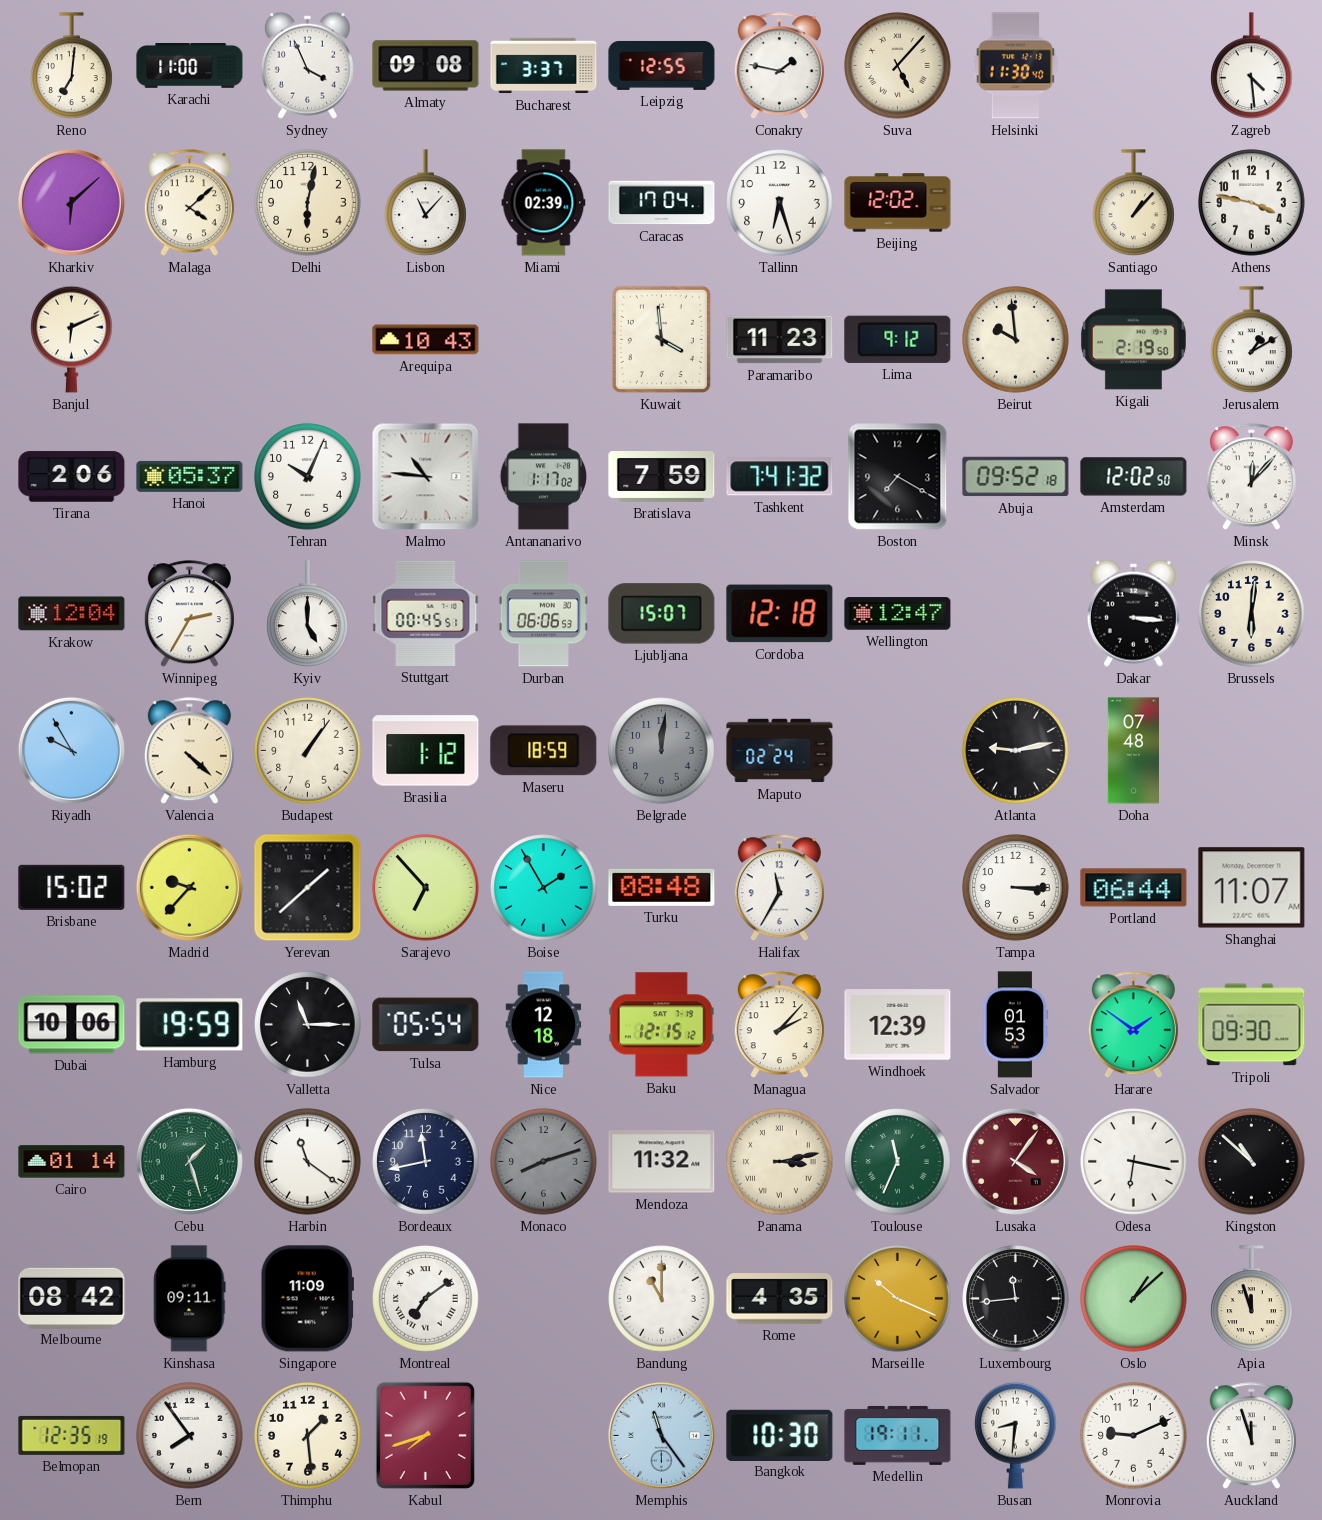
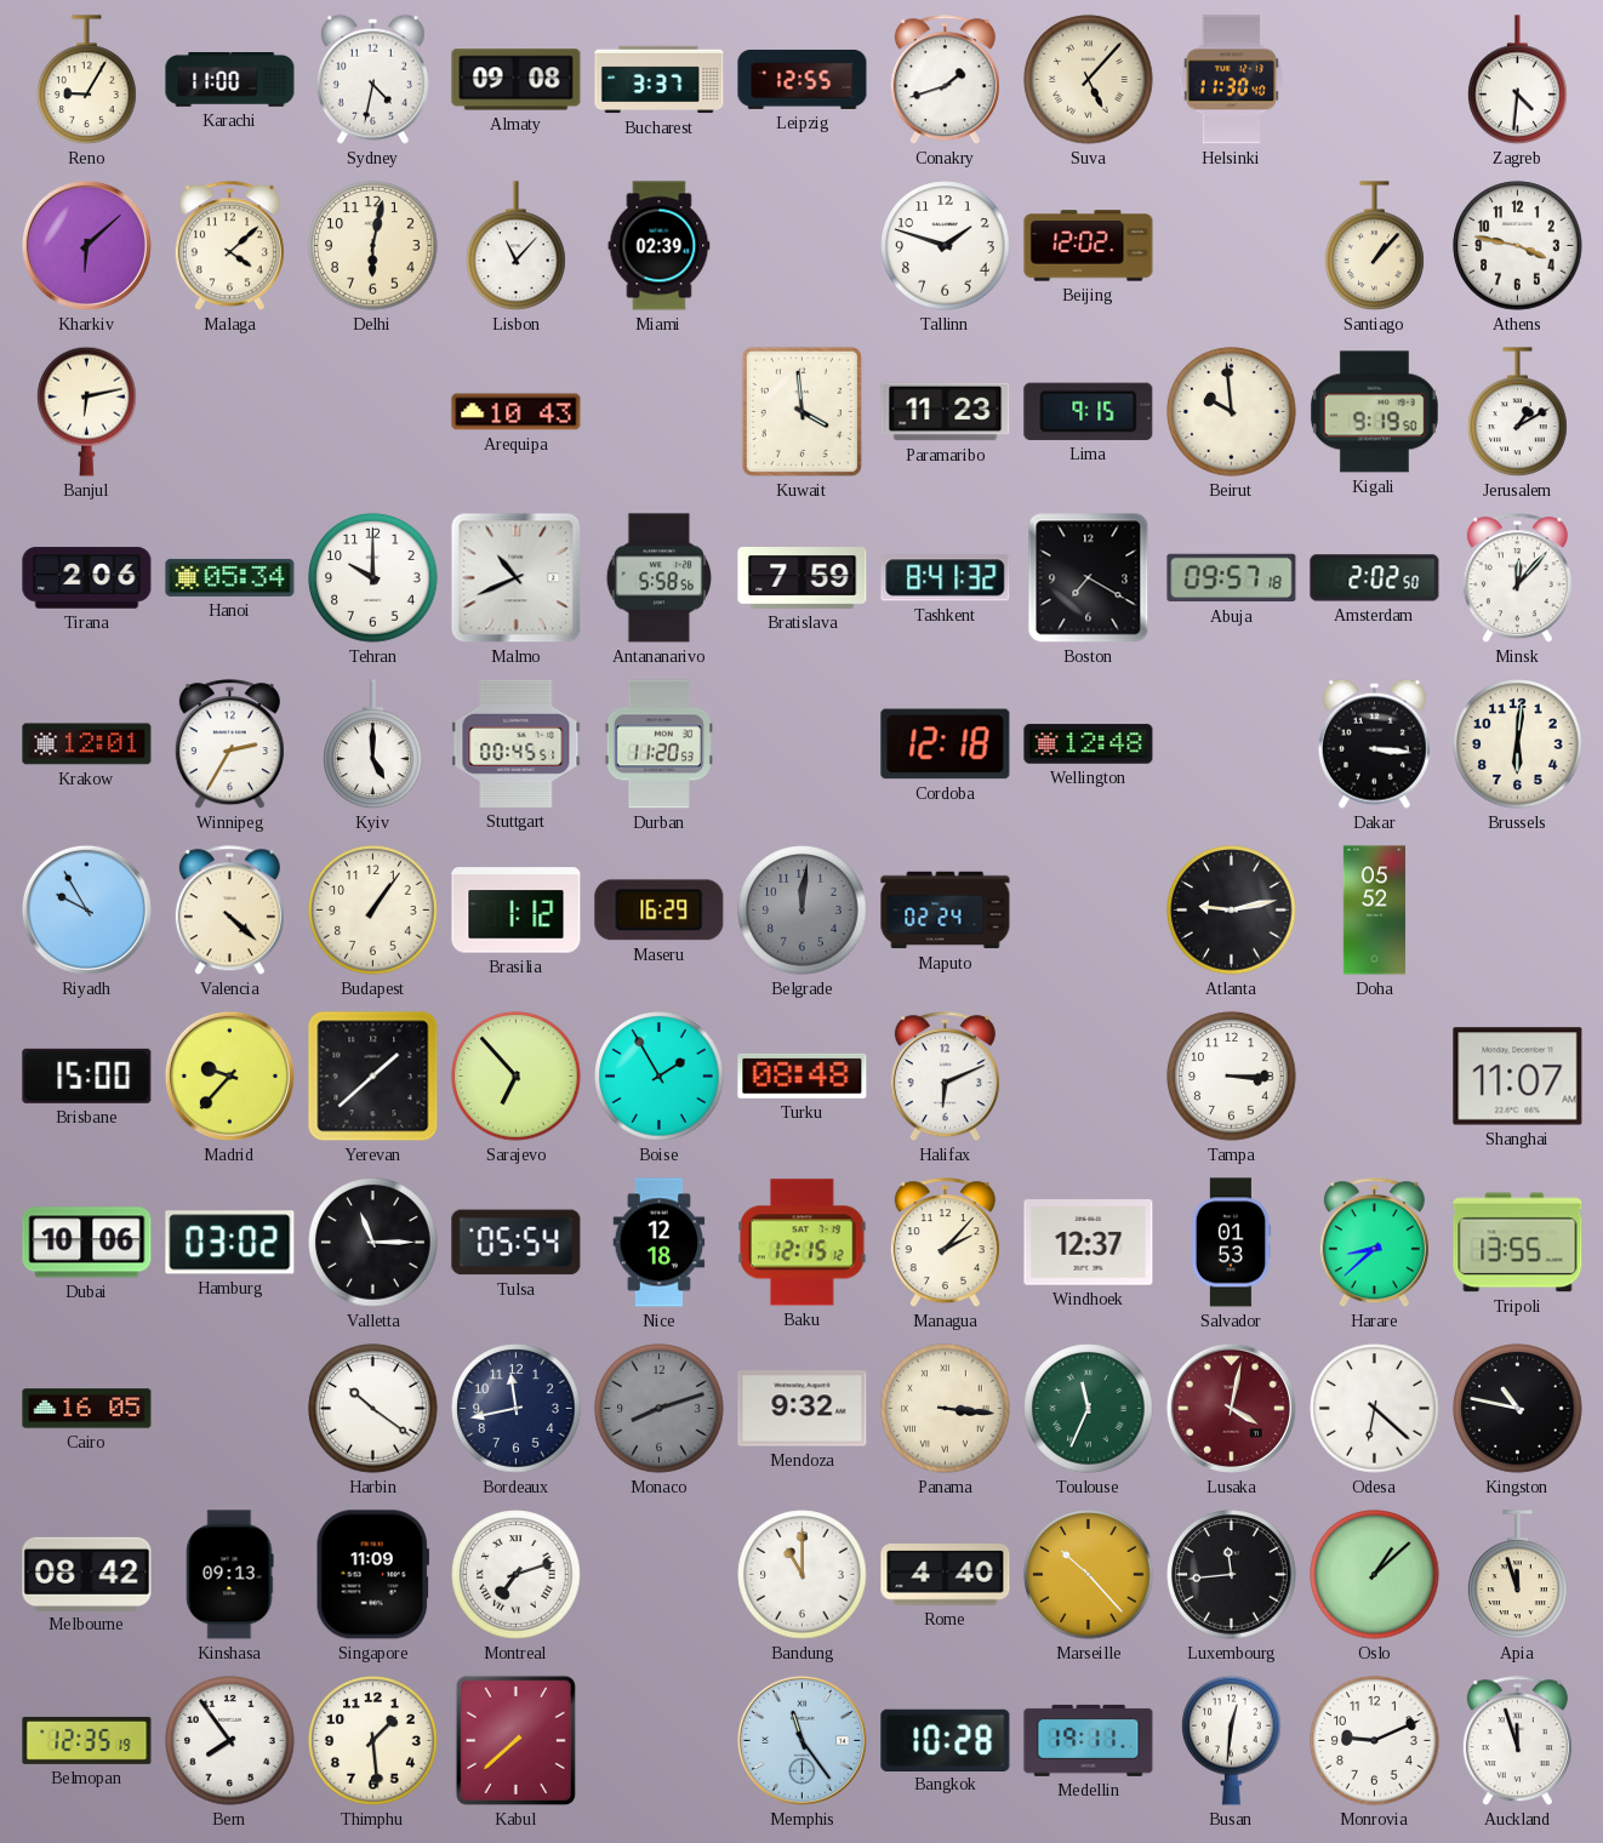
Reno: 7:01 -> 9:05
Sydney: 3:56 -> 4:32
Conakry: 1:47 -> 1:42
Zagreb: 4:29 -> 4:31
Caracas: 17:04 -> none
Tallinn: 6:27 -> 1:48
Banjul: 6:11 -> 6:13
Lima: 9:12 -> 9:15
Kigali: 2:19 -> 9:19
Hanoi: 05:37 -> 05:34
Tehran: 10:04 -> 10:00
Malmo: 10:46 -> 10:41
Antananarivo: 1:17 -> 5:58
Tashkent: 7:41 -> 8:41
Abuja: 09:52 -> 09:57
Amsterdam: 12:02 -> 2:02
Krakow: 12:04 -> 12:01
Durban: 06:06 -> 11:20
Ljubljana: 15:07 -> none
Wellington: 12:47 -> 12:48
Maseru: 18:59 -> 16:29
Doha: 07:48 -> 05:52
Brisbane: 15:02 -> 15:00
Halifax: 11:35 -> 6:11
Portland: 06:44 -> none
Hamburg: 19:59 -> 03:02
Windhoek: 12:39 -> 12:37
Harare: 1:51 -> 8:38
Tripoli: 09:30 -> 13:55
Cairo: 01:14 -> 16:05
Cebu: 1:27 -> none
Harbin: 11:21 -> 10:21
Mendoza: 11:32 -> 9:32
Panama: 3:13 -> 3:16
Lusaka: 4:06 -> 4:02
Odesa: 6:17 -> 6:22
Kingston: 10:52 -> 10:47
Kinshasa: 09:11 -> 09:13
Montreal: 7:09 -> 7:12
Rome: 4:35 -> 4:40
Marseille: 10:19 -> 10:23
Kabul: 7:42 -> 7:38
Bangkok: 10:30 -> 10:28
Busan: 8:31 -> 12:31
